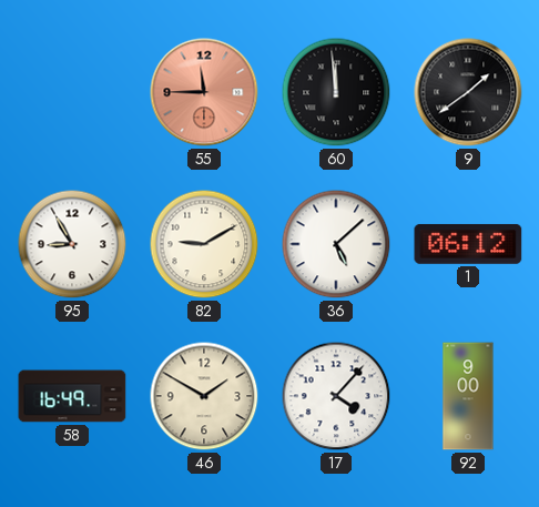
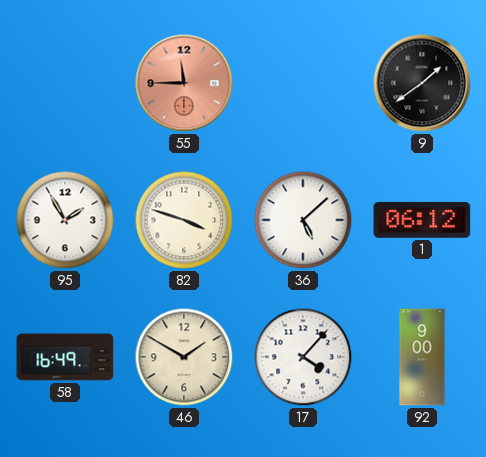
60: 11:59 -> none
95: 8:55 -> 1:55
82: 9:10 -> 3:48
